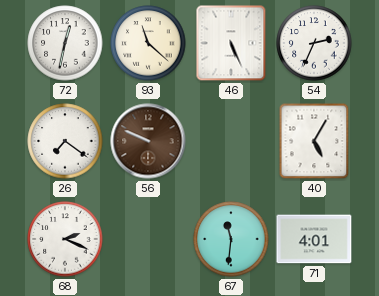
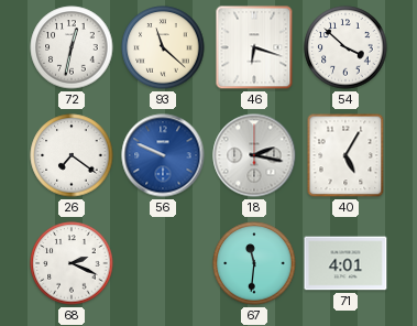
46: 5:26 -> 6:18
54: 2:34 -> 3:52
56 dial: brown -> blue
18: none -> 2:17
